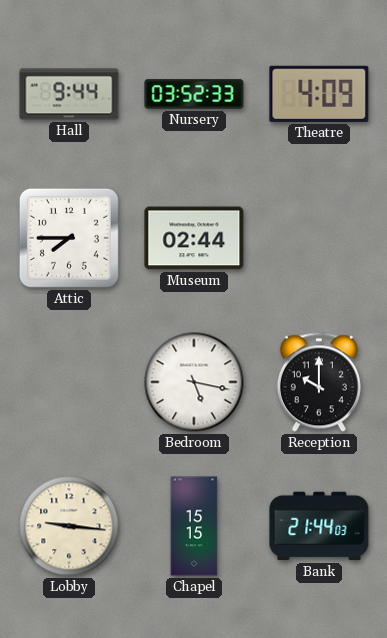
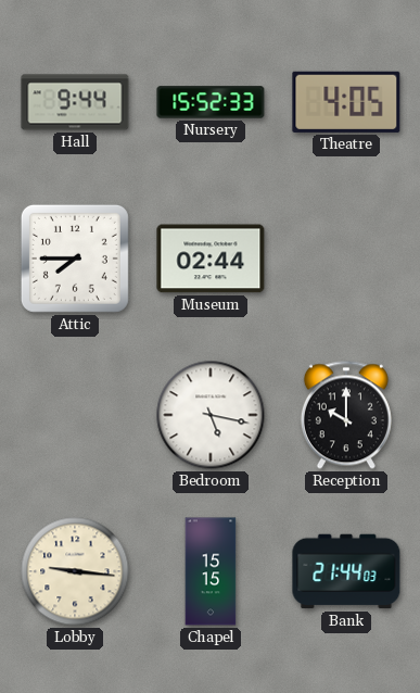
Nursery: 03:52 -> 15:52
Theatre: 4:09 -> 4:05
